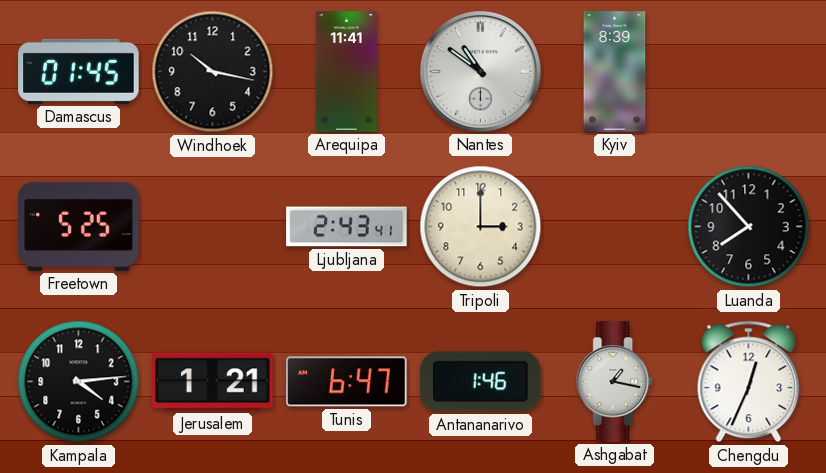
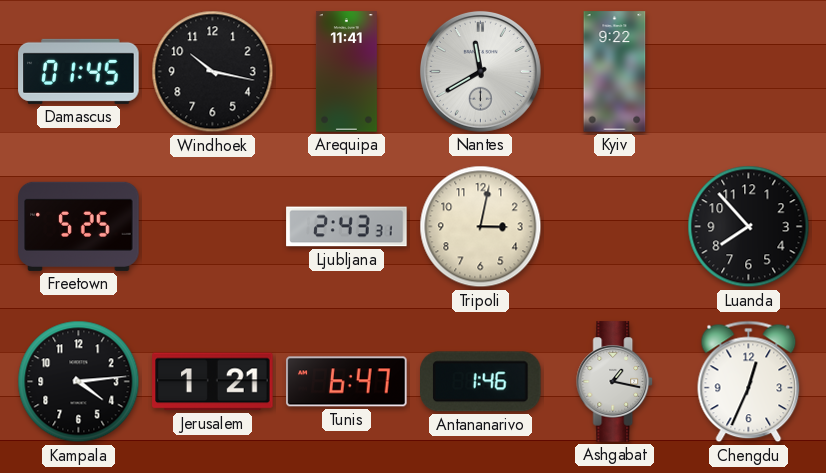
Nantes: 10:51 -> 11:40
Kyiv: 8:39 -> 9:22
Ljubljana: 2:43:41 -> 2:43:31
Tripoli: 3:00 -> 3:02
